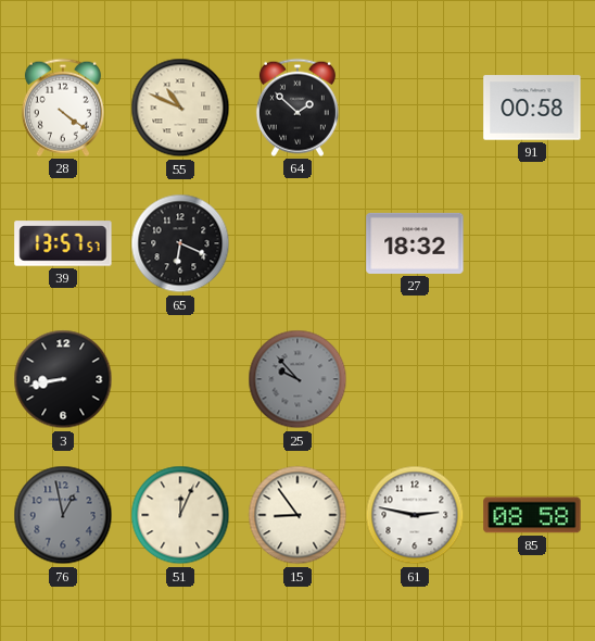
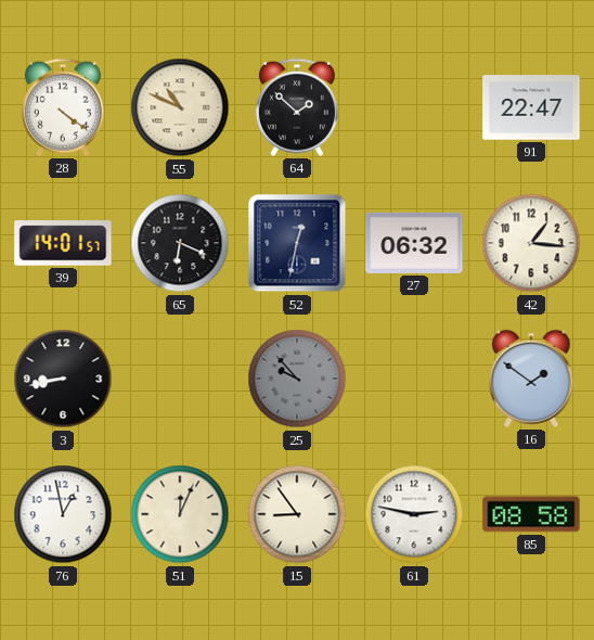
91: 00:58 -> 22:47
39: 13:57 -> 14:01
52: none -> 12:32
27: 18:32 -> 06:32
42: none -> 1:16
16: none -> 1:51
76 dial: grey -> white
